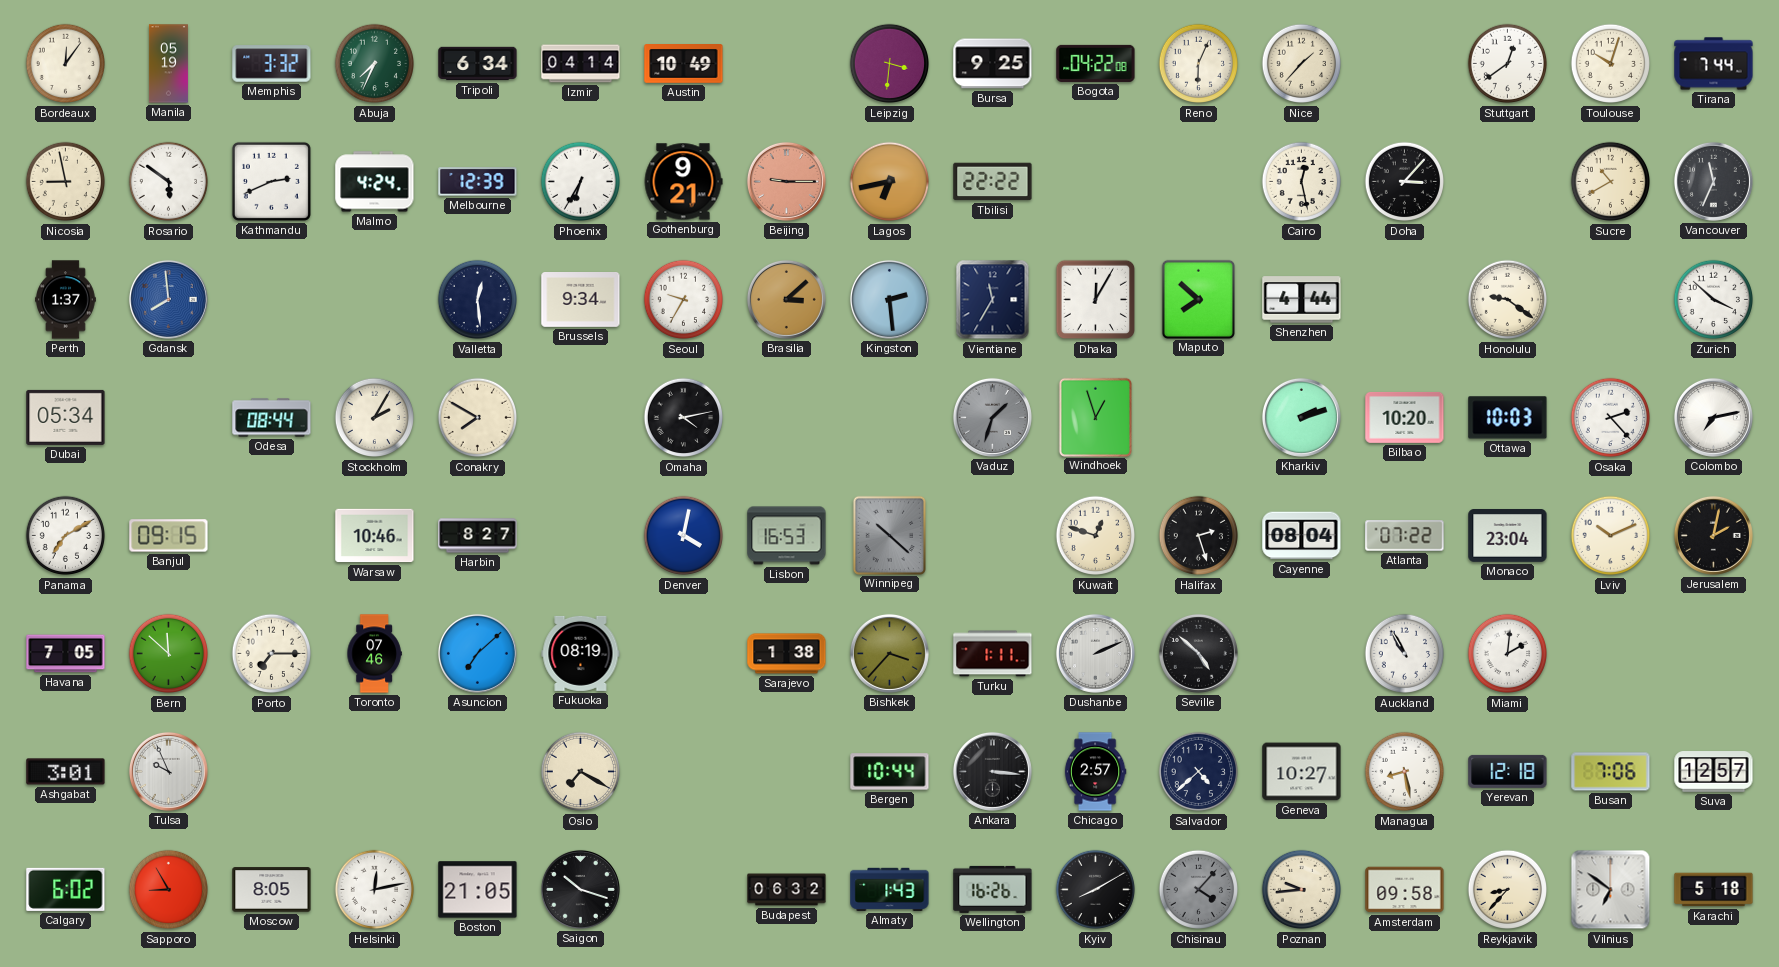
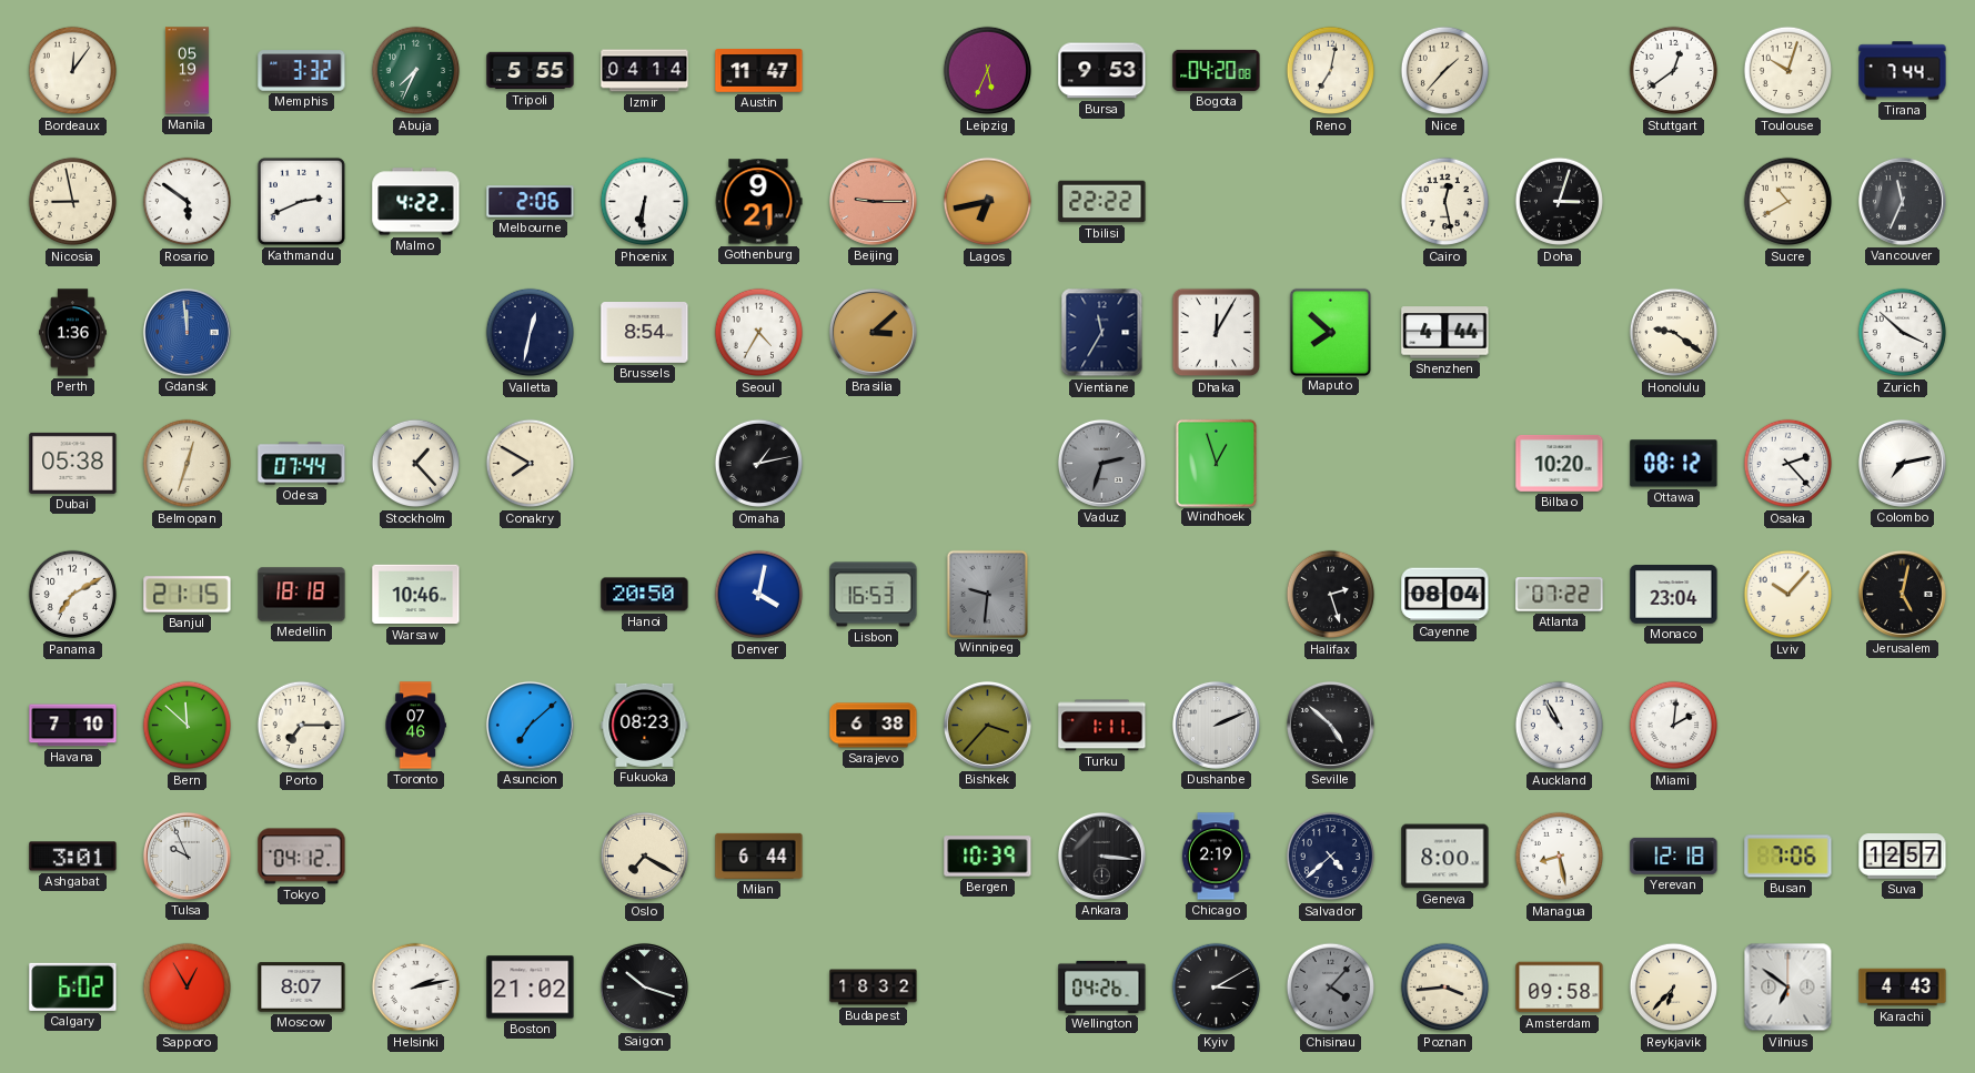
Tripoli: 6:34 -> 5:55
Austin: 10:49 -> 11:47
Leipzig: 3:31 -> 5:34
Bursa: 9:25 -> 9:53
Bogota: 04:22 -> 04:20
Reno: 6:04 -> 7:02
Malmo: 4:24 -> 4:22
Melbourne: 12:39 -> 2:06
Phoenix: 6:35 -> 6:31
Doha: 3:07 -> 3:03
Perth: 1:37 -> 1:36
Gdansk: 7:59 -> 11:59
Valletta: 12:29 -> 12:32
Brussels: 9:34 -> 8:54
Seoul: 9:35 -> 4:35
Kingston: 2:29 -> none
Dubai: 05:34 -> 05:38
Belmopan: none -> 12:33
Odesa: 08:44 -> 07:44
Stockholm: 2:05 -> 1:23
Omaha: 4:13 -> 1:13
Vaduz: 1:33 -> 2:33
Kharkiv: 2:12 -> none
Ottawa: 10:03 -> 08:12
Banjul: 09:15 -> 21:15
Medellin: none -> 18:18
Harbin: 8:27 -> none
Hanoi: none -> 20:50
Winnipeg: 10:22 -> 9:31
Kuwait: 12:48 -> none
Lviv: 10:11 -> 10:07
Jerusalem: 2:02 -> 5:02
Havana: 7:05 -> 7:10
Fukuoka: 08:19 -> 08:23
Sarajevo: 1:38 -> 6:38
Tokyo: none -> 04:12
Milan: none -> 6:44
Bergen: 10:44 -> 10:39
Chicago: 2:57 -> 2:19
Geneva: 10:27 -> 8:00
Sapporo: 8:55 -> 12:55
Moscow: 8:05 -> 8:07
Helsinki: 12:13 -> 2:13
Boston: 21:05 -> 21:02
Budapest: 06:32 -> 18:32
Almaty: 1:43 -> none
Wellington: 16:26 -> 04:26
Kyiv: 8:10 -> 3:10
Poznan: 9:44 -> 3:44
Reykjavik: 8:37 -> 6:37
Karachi: 5:18 -> 4:43
